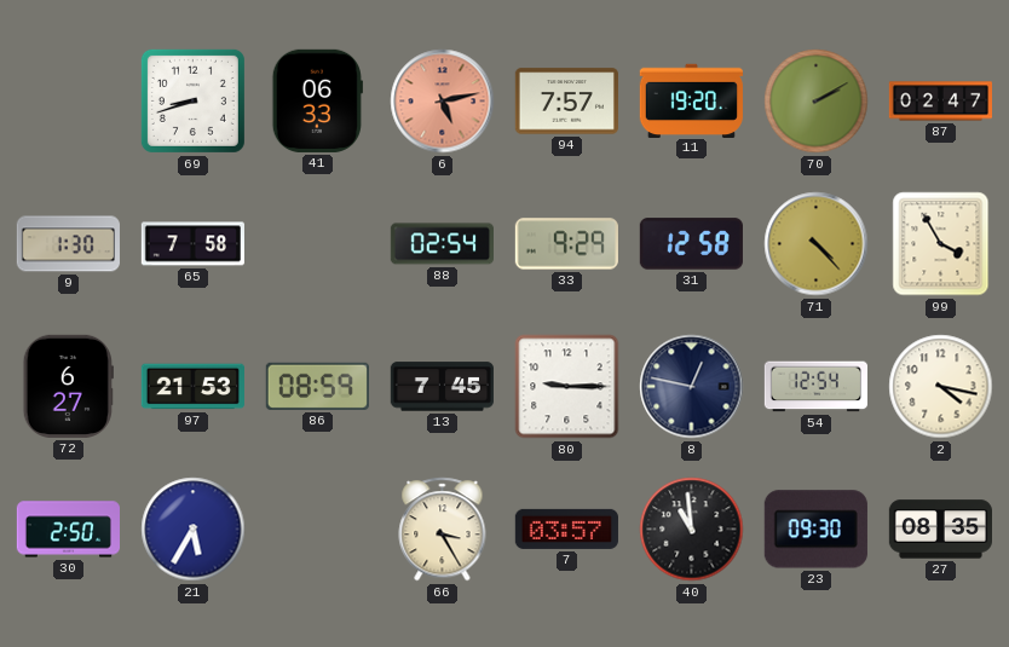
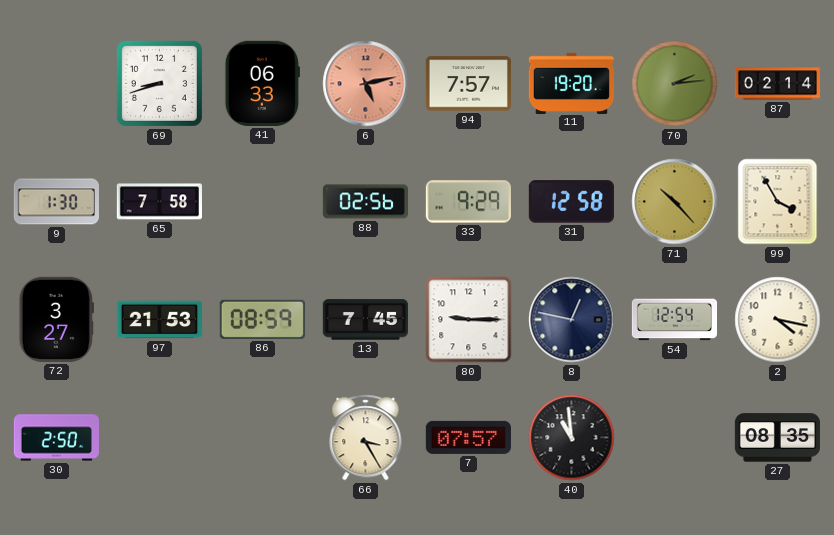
70: 2:10 -> 2:14
87: 02:47 -> 02:14
88: 02:54 -> 02:56
71: 4:23 -> 10:23
72: 6:27 -> 3:27
21: 5:35 -> none
7: 03:57 -> 07:57
23: 09:30 -> none
